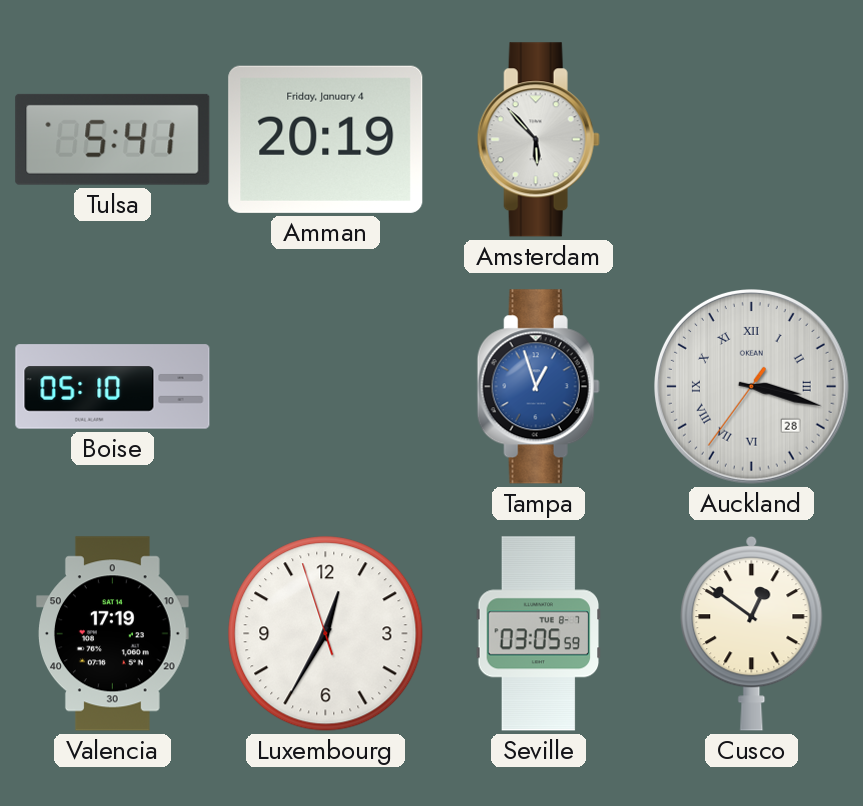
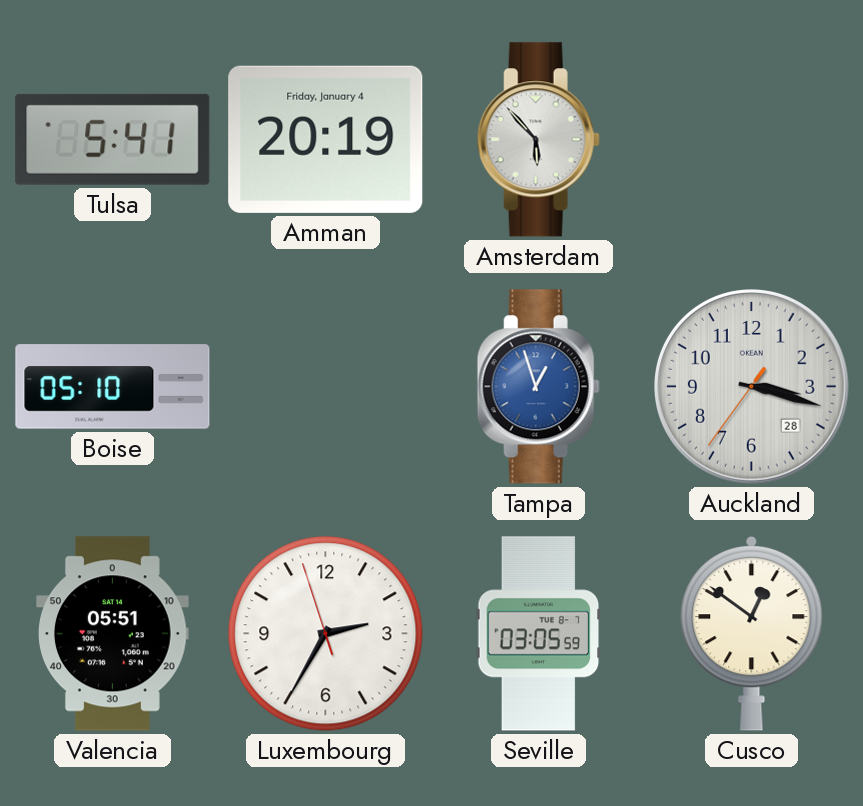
Auckland numerals: Roman -> Arabic
Valencia: 17:19 -> 05:51
Luxembourg: 12:34 -> 2:34
